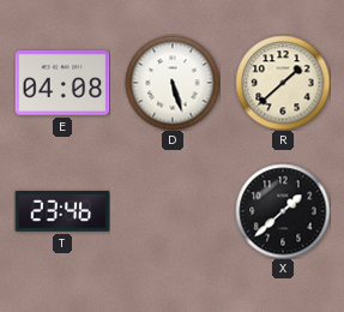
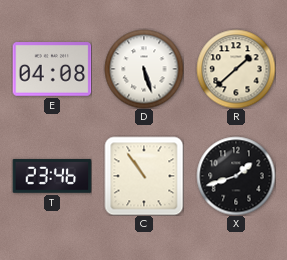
C: none -> 10:54
X: 1:38 -> 1:42
